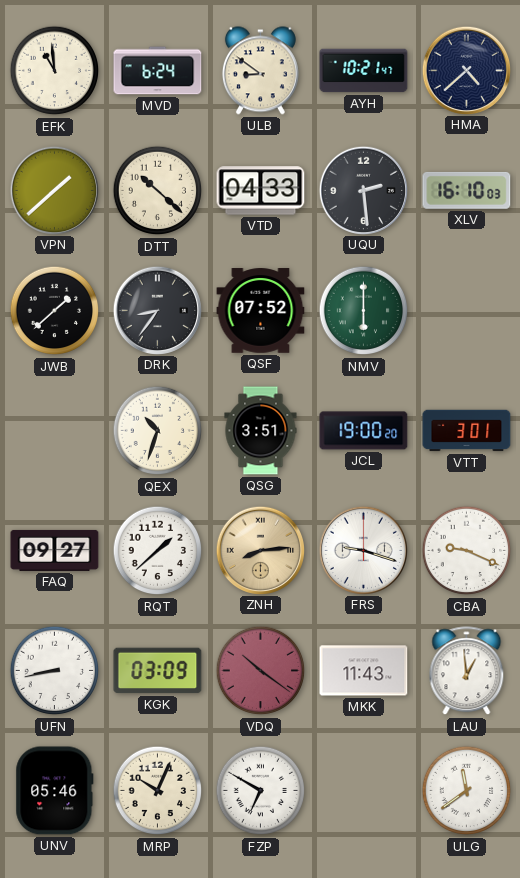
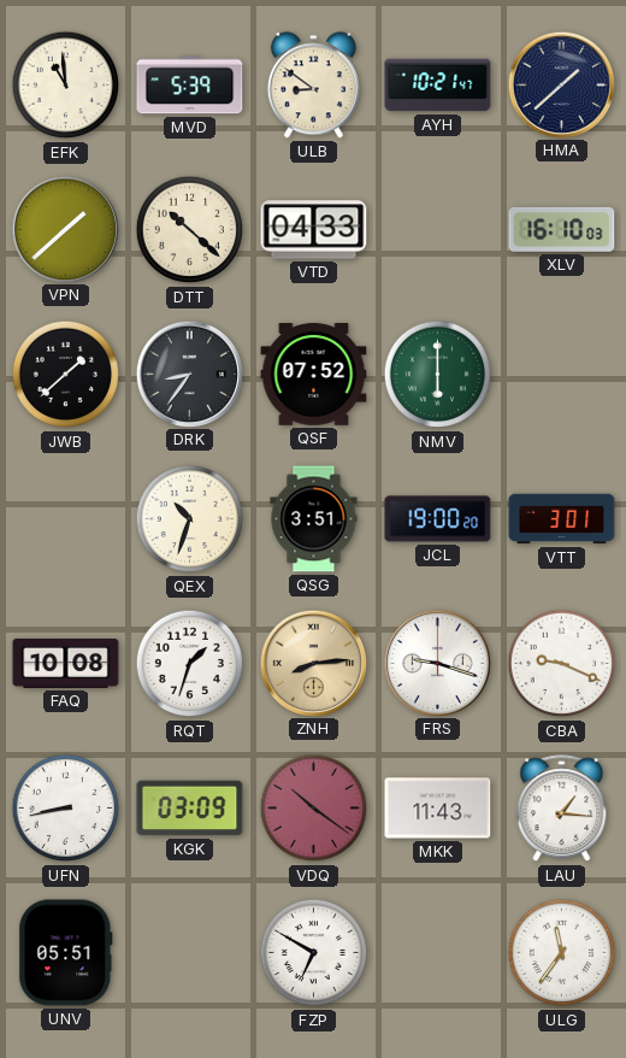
MVD: 6:24 -> 5:39
HMA: 4:38 -> 1:38
UQU: 2:29 -> none
FAQ: 09:27 -> 10:08
RQT: 1:38 -> 1:33
LAU: 12:59 -> 1:16
UNV: 05:46 -> 05:51
MRP: 10:04 -> none
ULG: 11:39 -> 11:36
